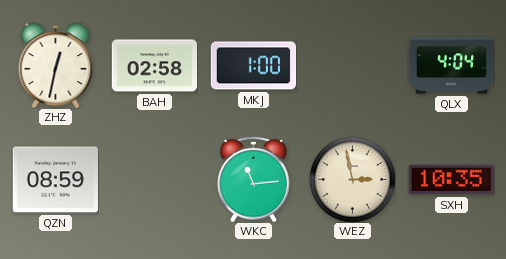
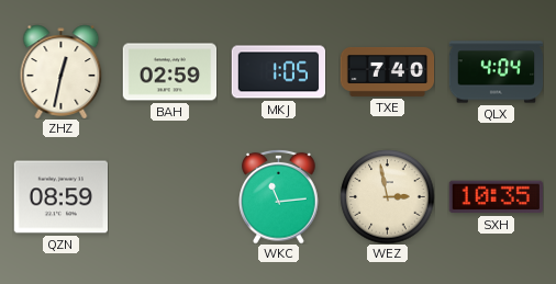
BAH: 02:58 -> 02:59
MKJ: 1:00 -> 1:05
TXE: none -> 7:40
